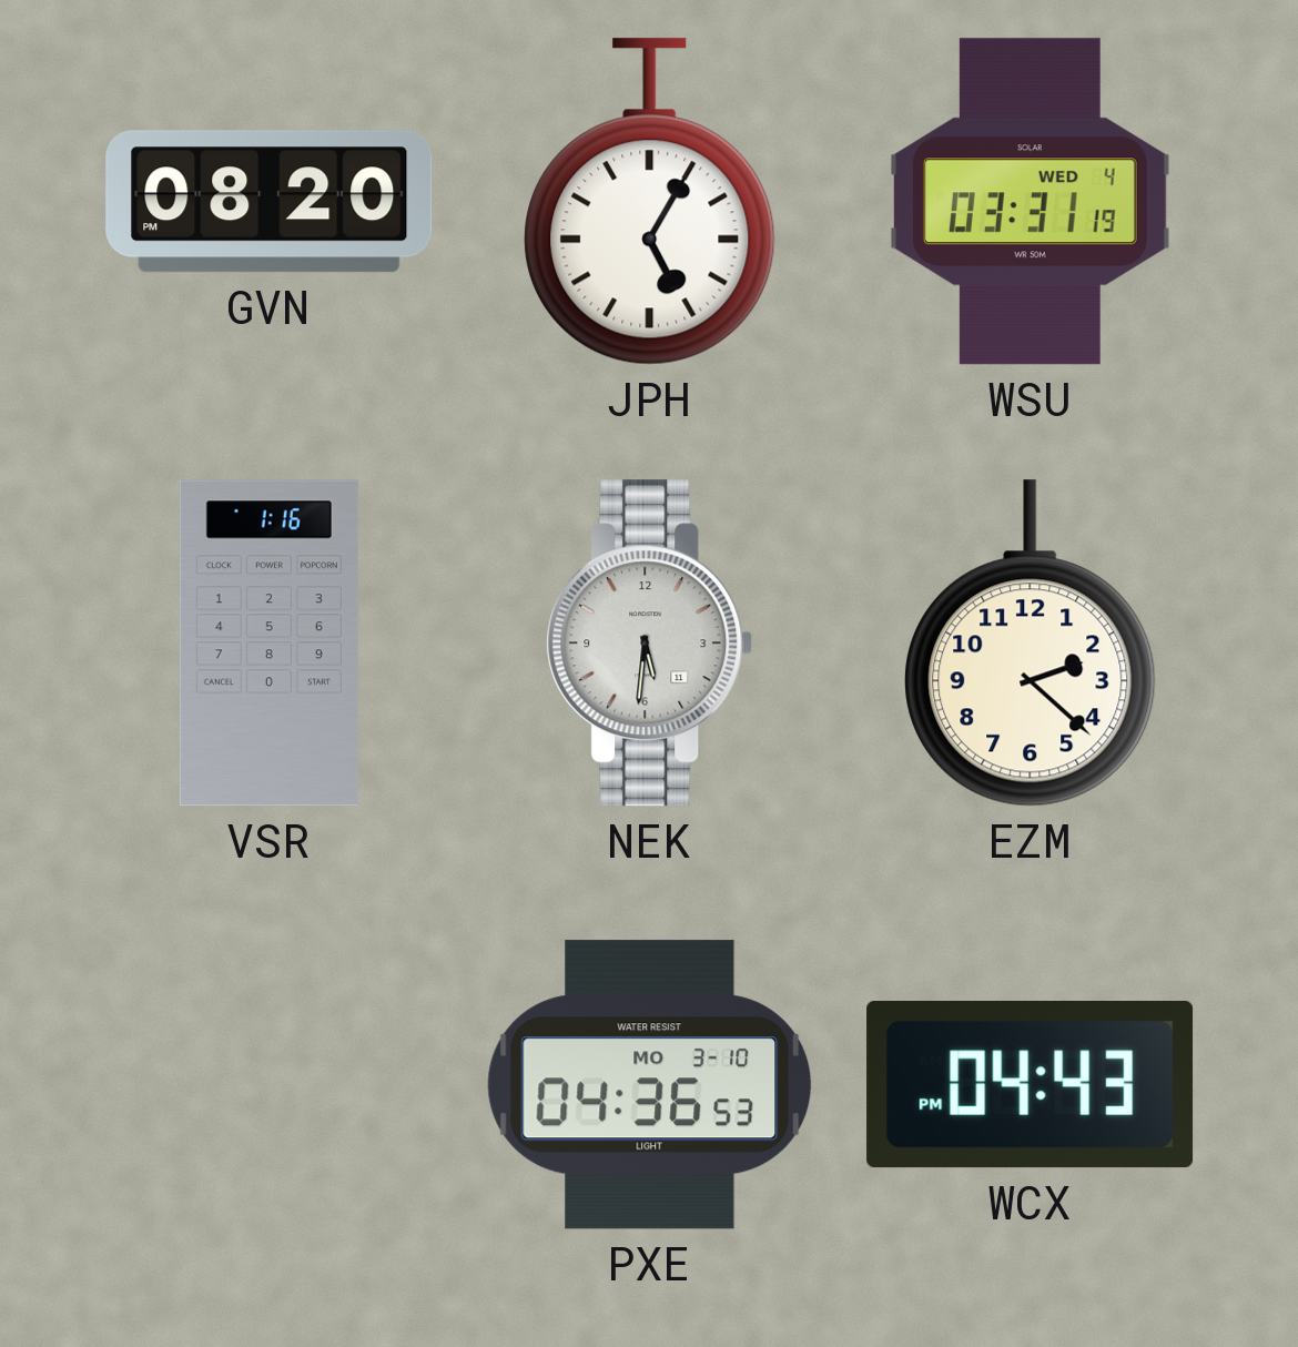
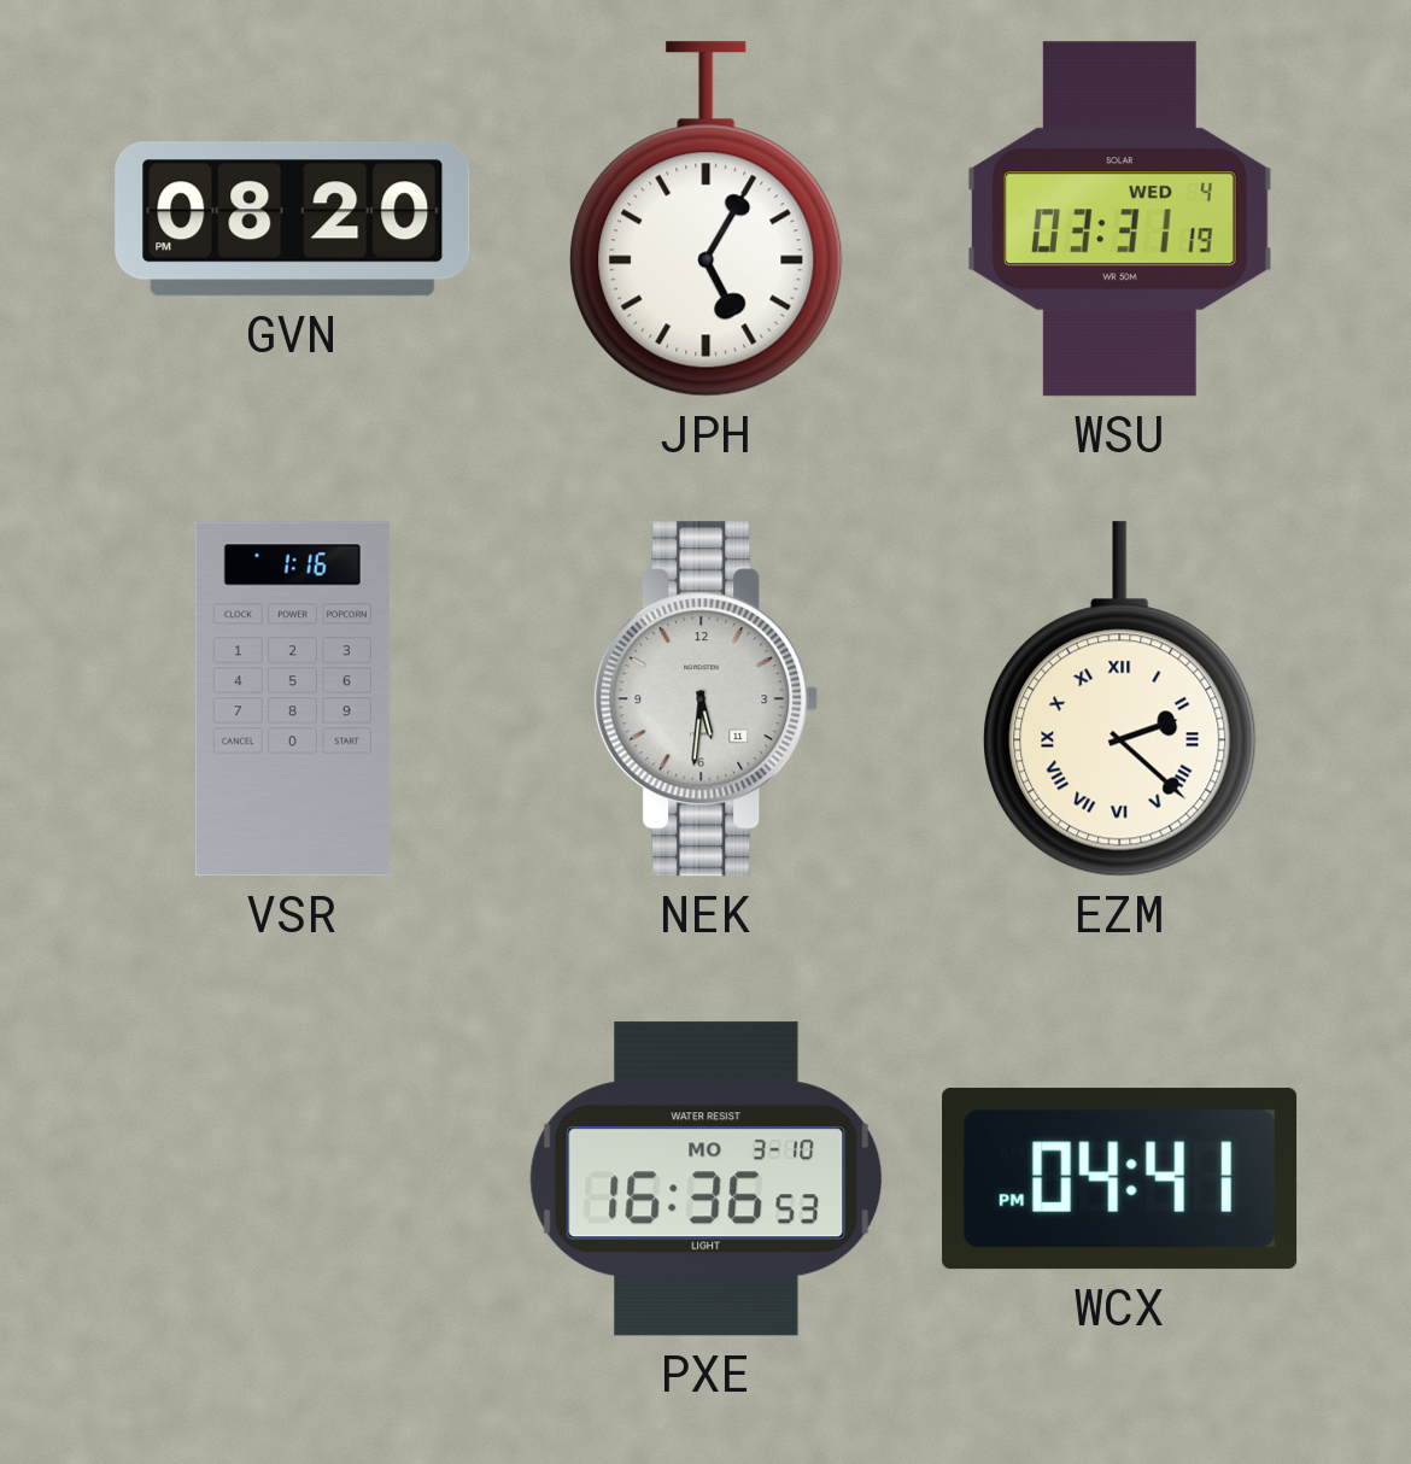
EZM numerals: Arabic -> Roman
PXE: 04:36 -> 16:36
WCX: 04:43 -> 04:41
